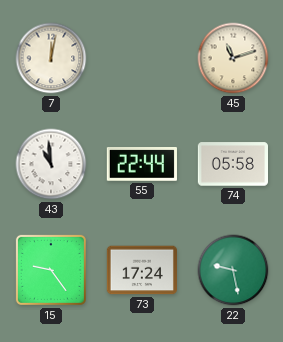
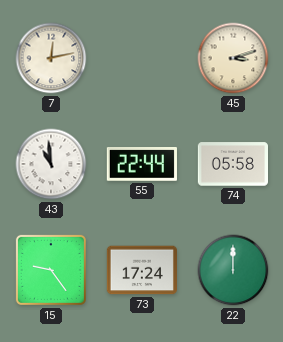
7: 12:02 -> 12:13
45: 11:12 -> 3:12
22: 9:28 -> 12:00
